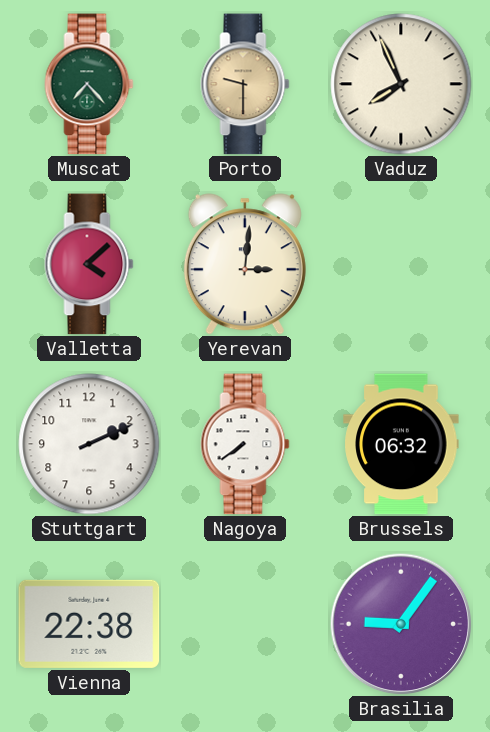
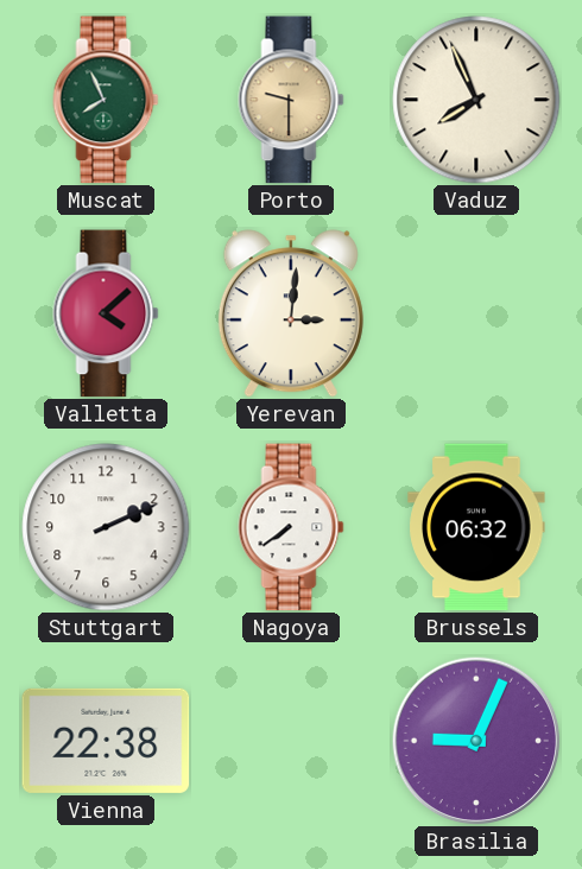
Muscat: 7:23 -> 7:56
Brasilia: 9:06 -> 9:04
